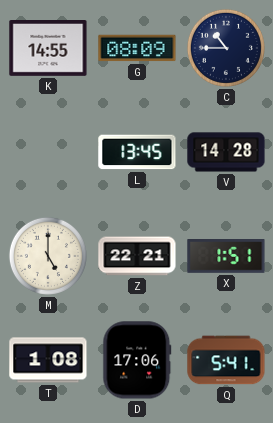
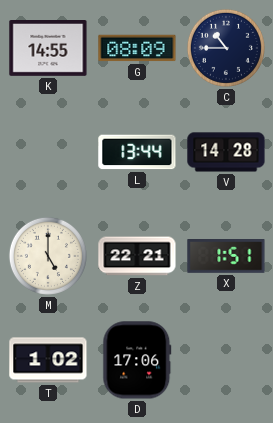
L: 13:45 -> 13:44
T: 1:08 -> 1:02
Q: 5:41 -> none
